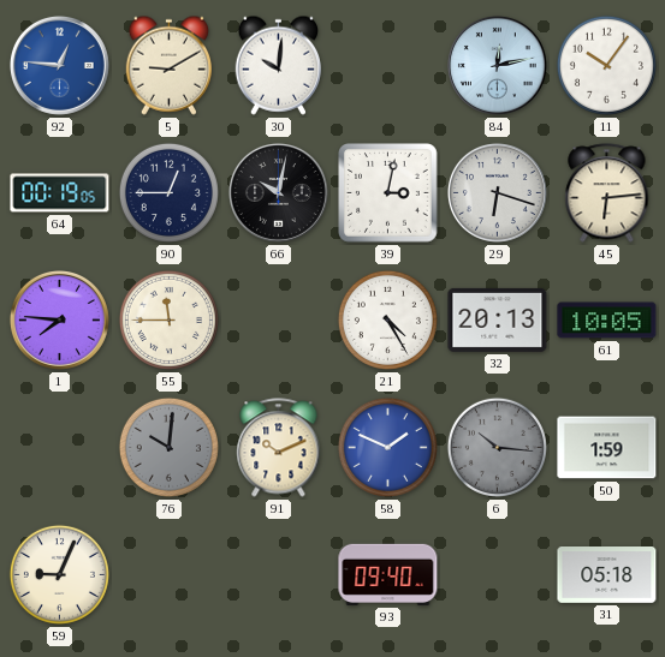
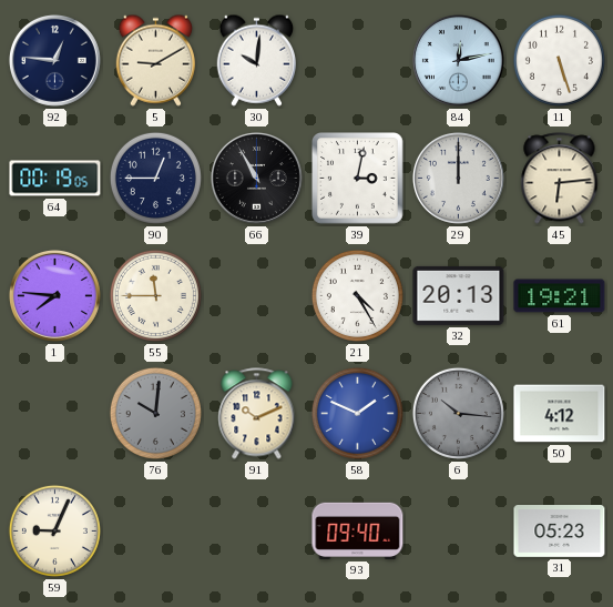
92 dial: blue -> navy
11: 10:06 -> 5:27
66: 10:02 -> 10:55
29: 6:18 -> 12:00
61: 10:05 -> 19:21
50: 1:59 -> 4:12
31: 05:18 -> 05:23
